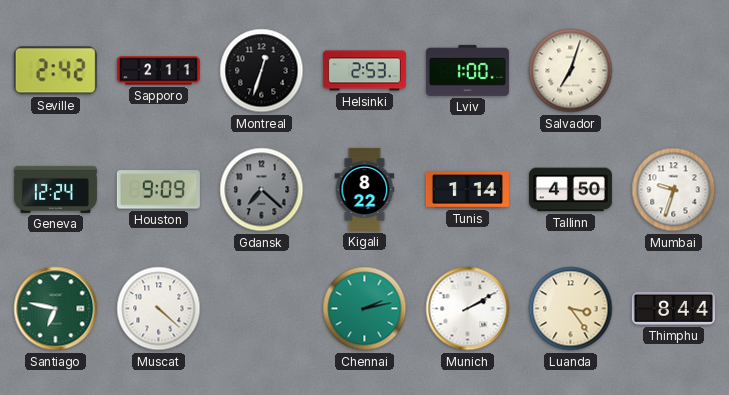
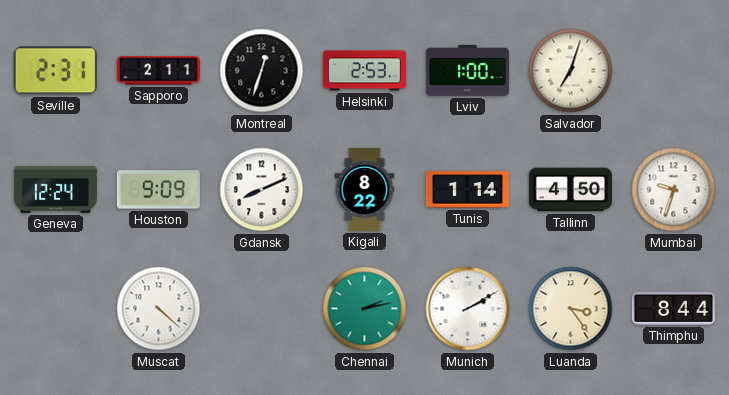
Seville: 2:42 -> 2:31
Gdansk: 7:22 -> 8:11
Gdansk dial: grey -> white
Santiago: 6:47 -> none
